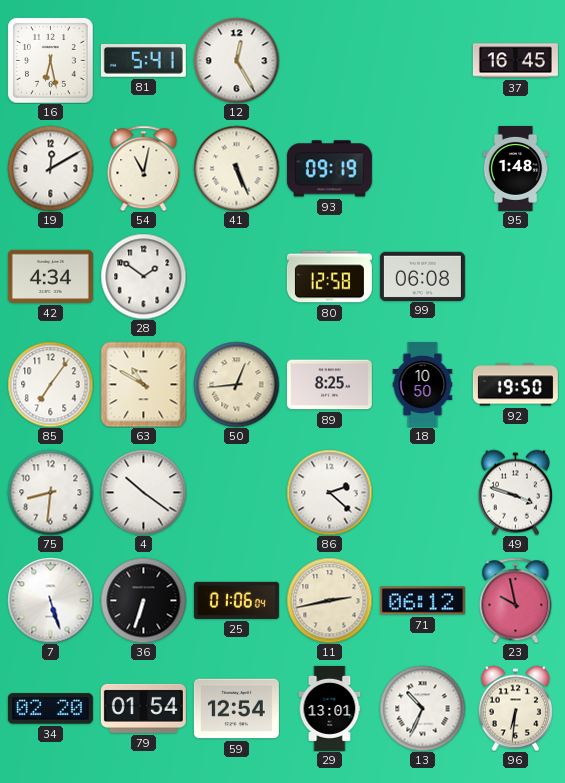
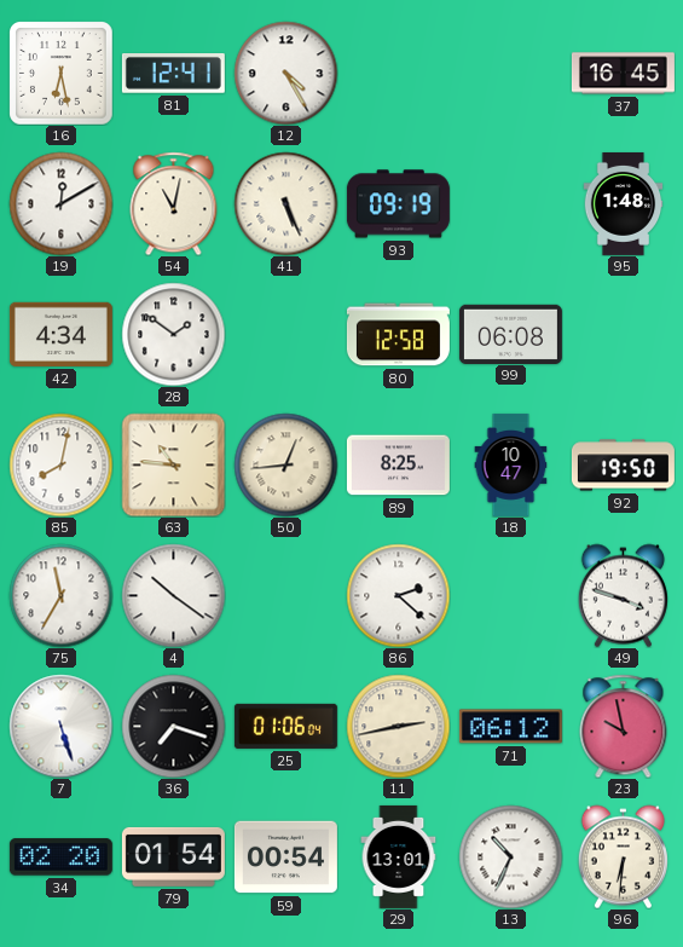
81: 5:41 -> 12:41
12: 12:25 -> 4:25
85: 7:06 -> 8:02
63: 10:50 -> 10:46
18: 10:50 -> 10:47
75: 8:31 -> 11:35
36: 6:33 -> 7:18
59: 12:54 -> 00:54
